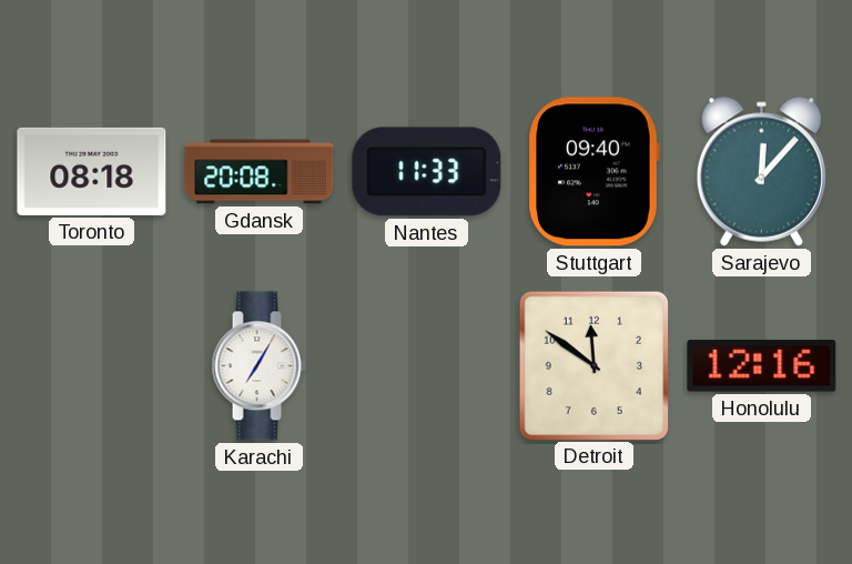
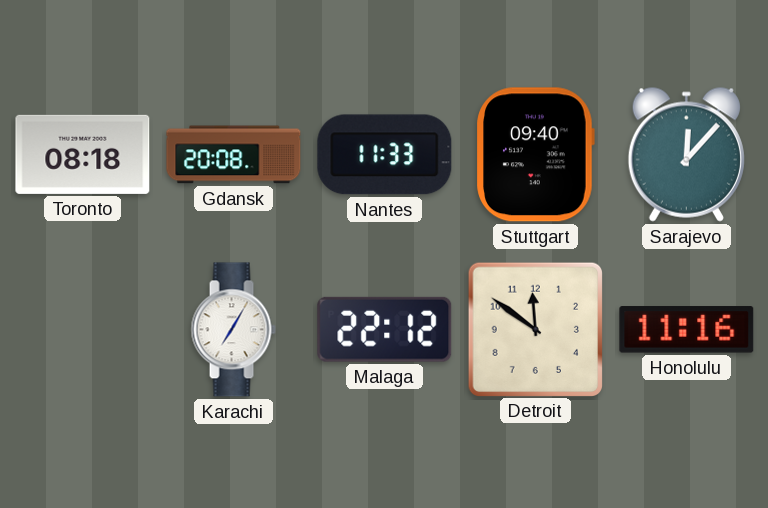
Malaga: none -> 22:12
Honolulu: 12:16 -> 11:16
